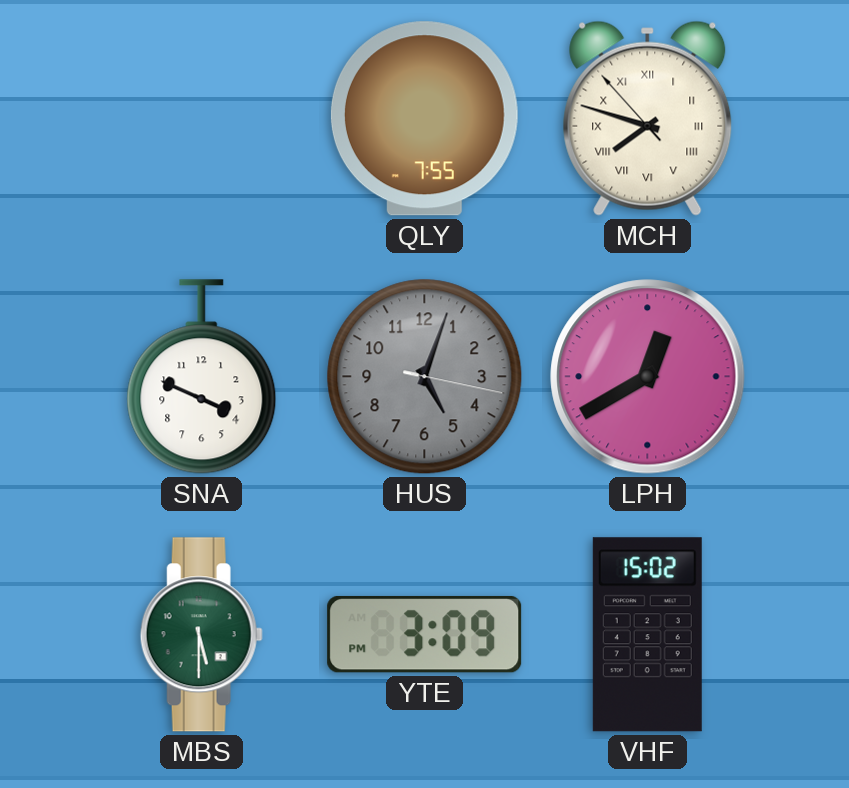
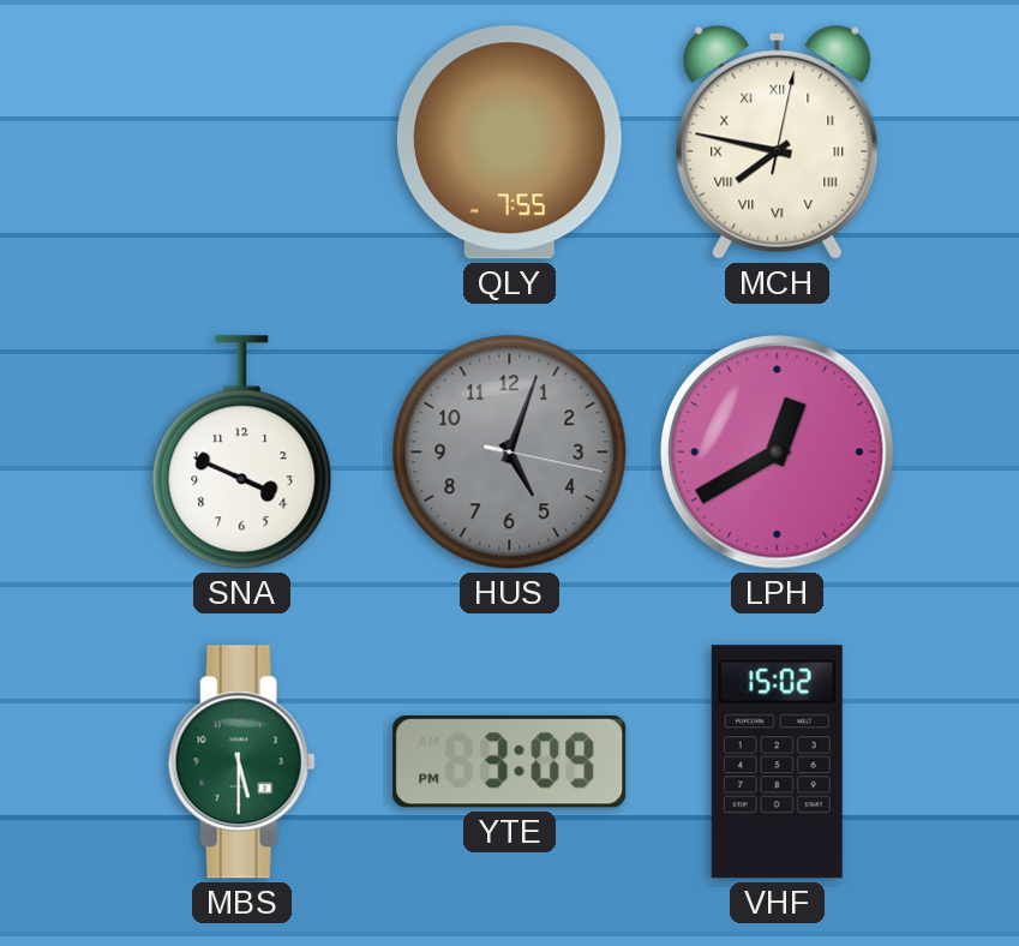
MCH: 7:47:53 -> 7:47:02
